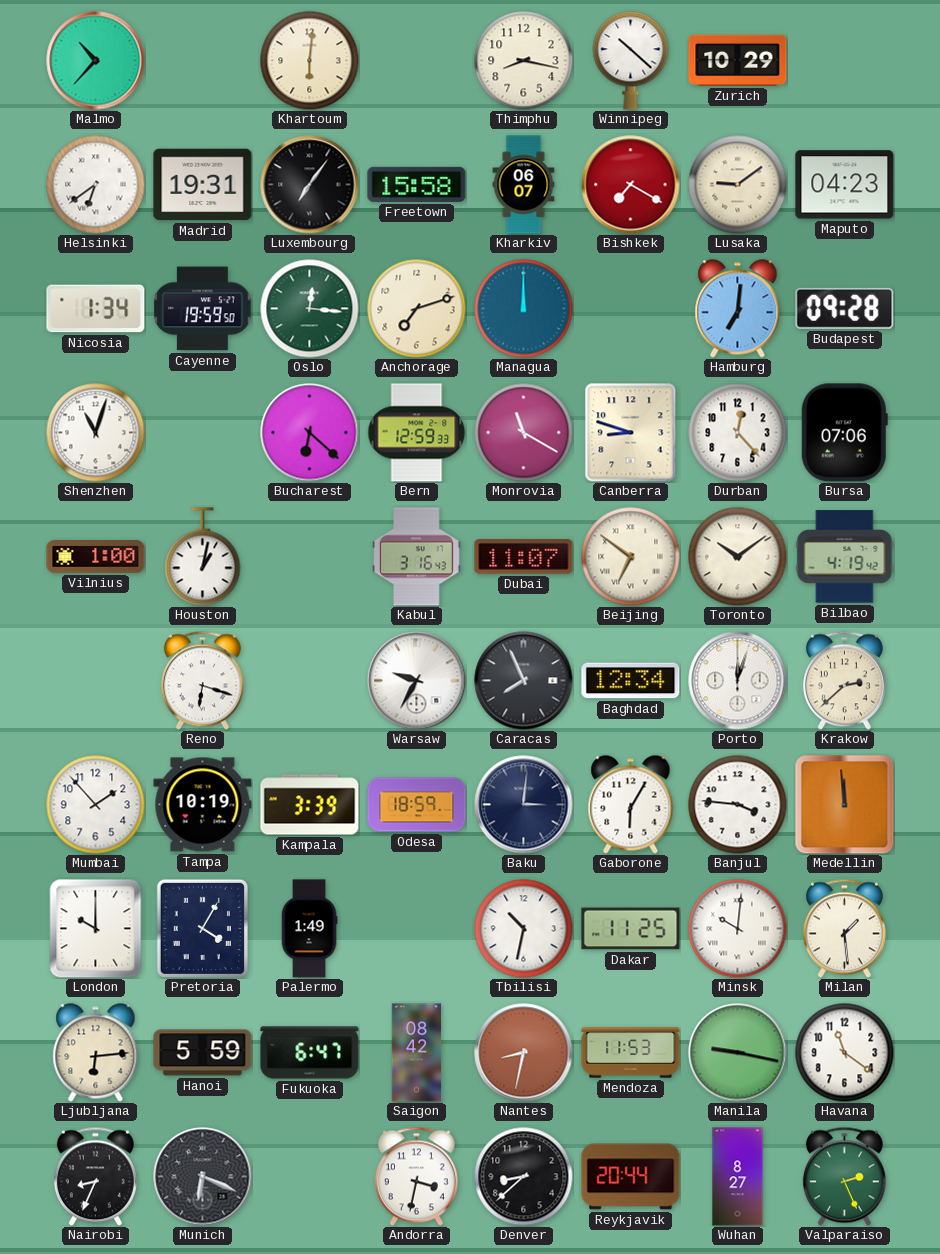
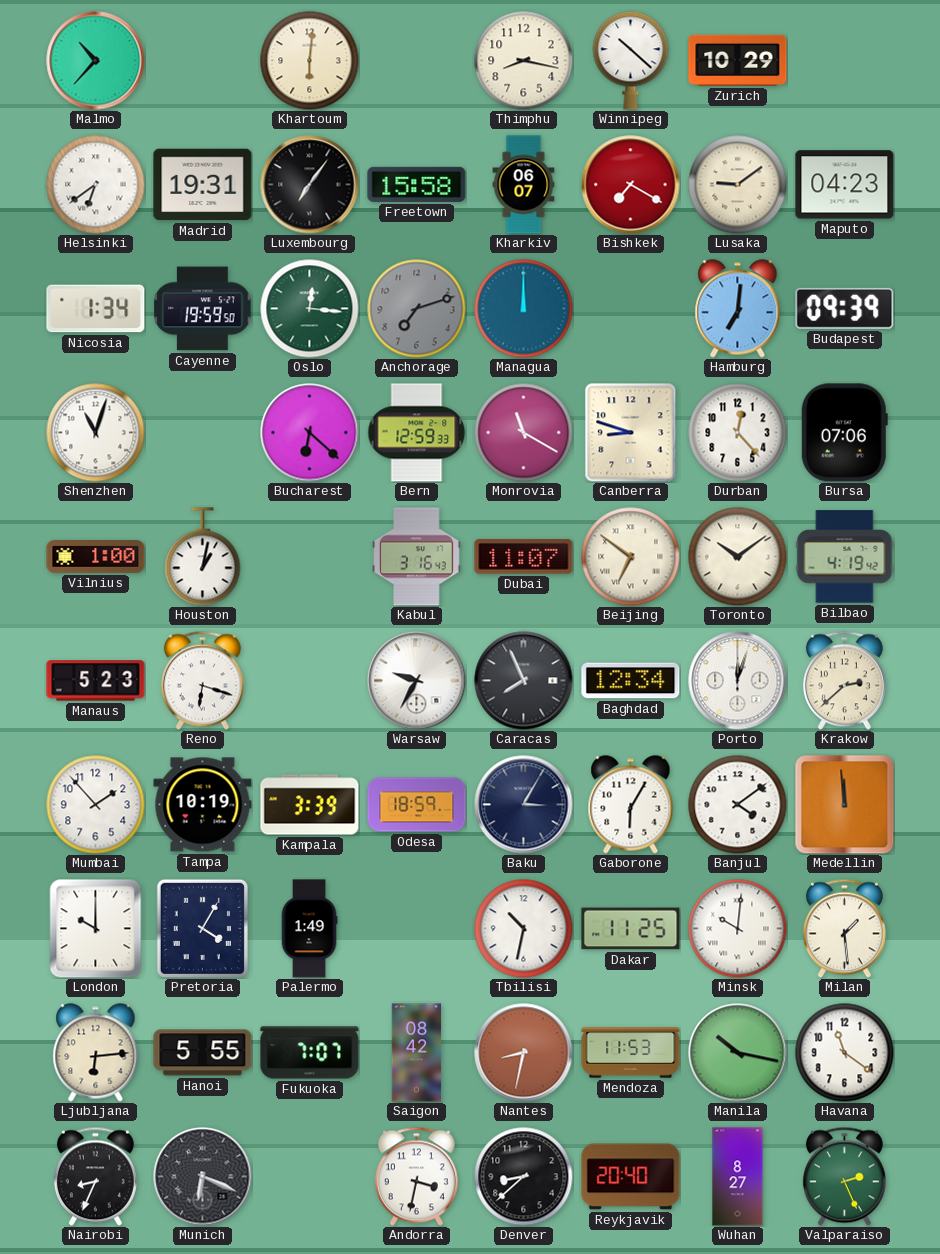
Anchorage dial: cream -> grey
Budapest: 09:28 -> 09:39
Manaus: none -> 5:23
Baku: 3:01 -> 3:05
Banjul: 3:46 -> 4:09
Hanoi: 5:59 -> 5:55
Fukuoka: 6:47 -> 7:07
Manila: 9:17 -> 10:17
Reykjavik: 20:44 -> 20:40
